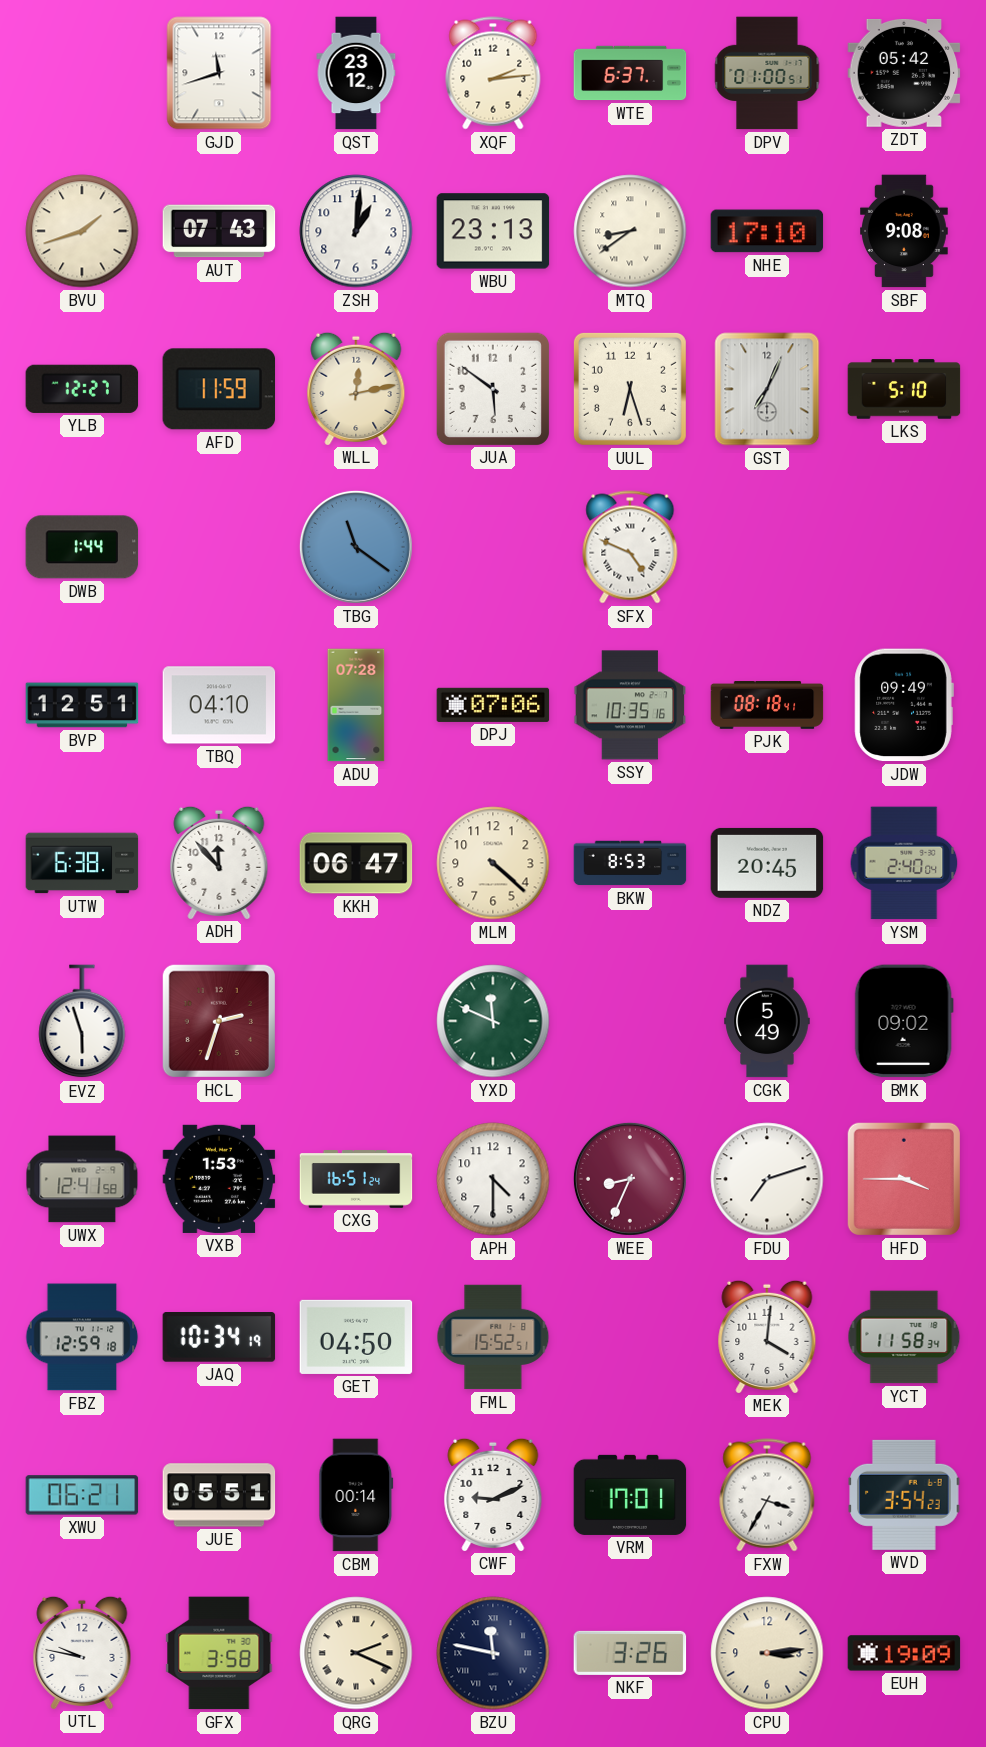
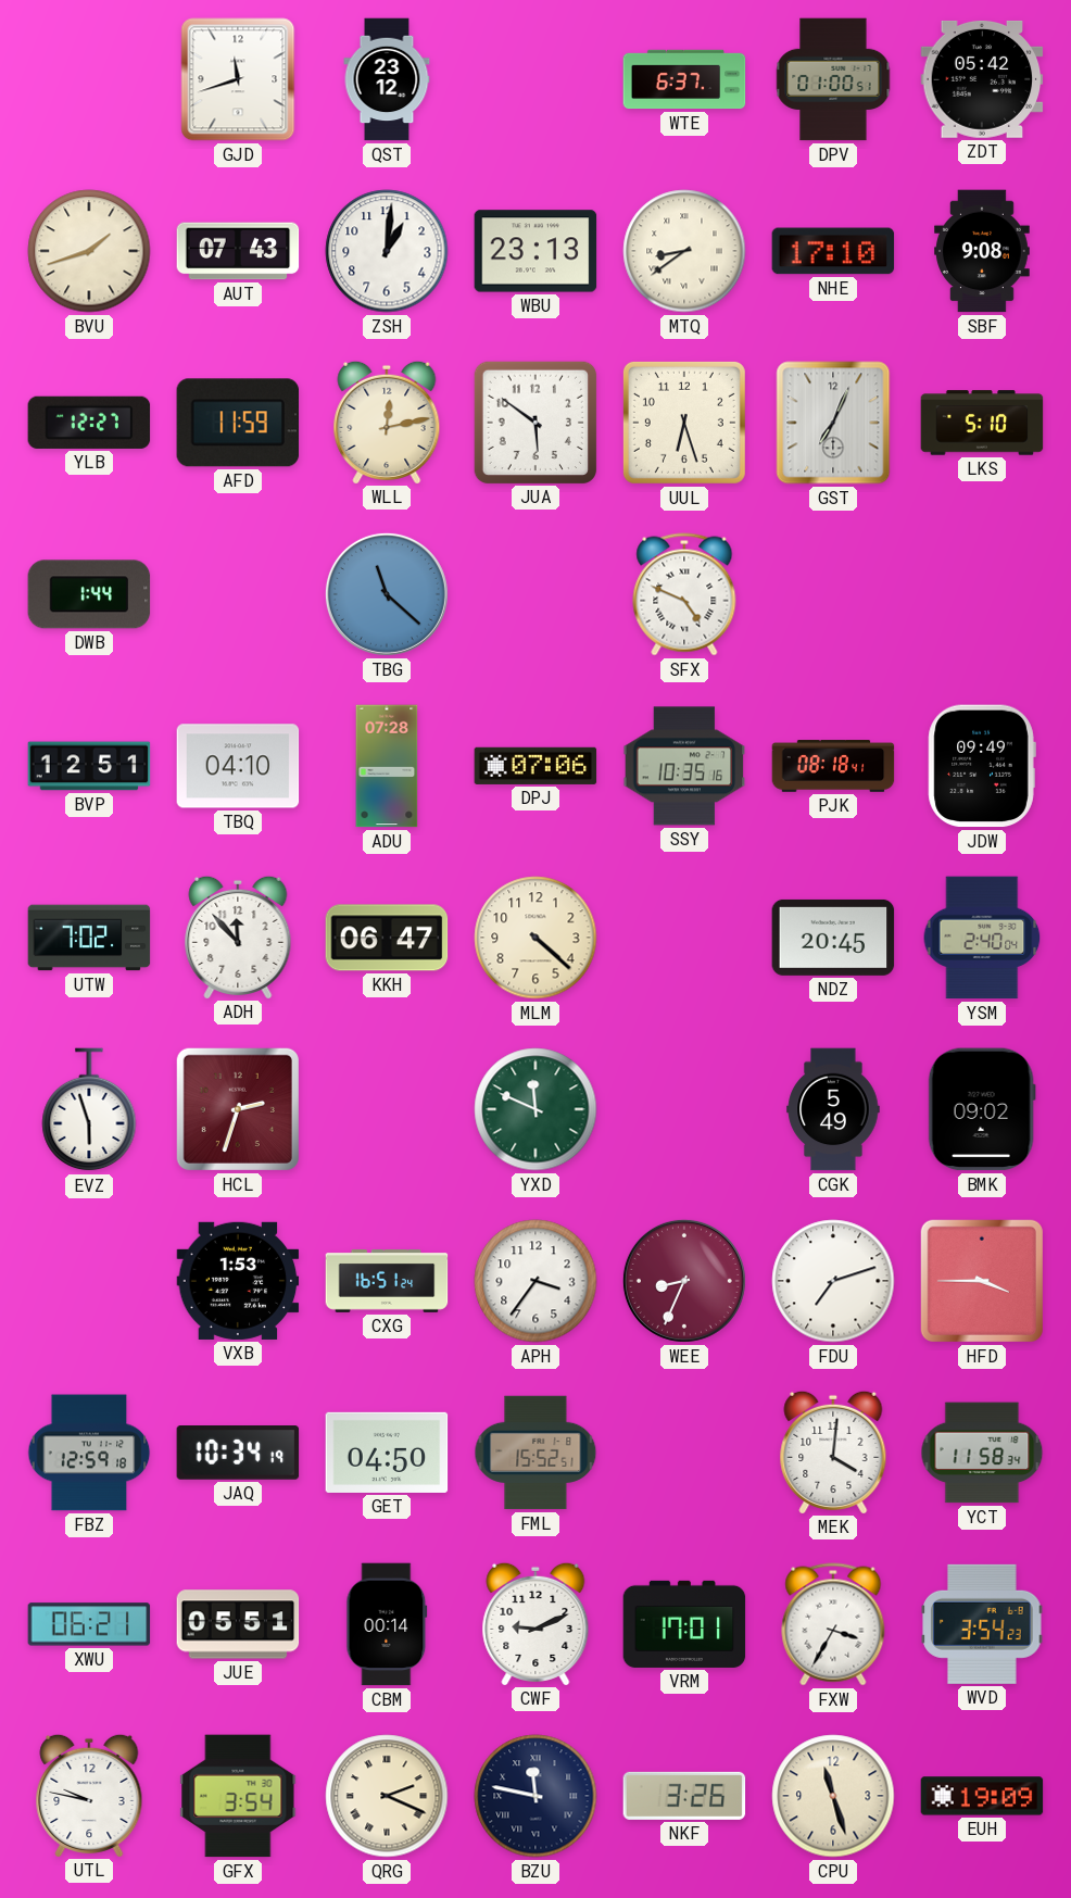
XQF: 2:14 -> none
TBG: 11:21 -> 11:22
UTW: 6:38 -> 7:02
BKW: 8:53 -> none
UWX: 12:41 -> none
APH: 4:30 -> 3:36
GFX: 3:58 -> 3:54
CPU: 3:14 -> 11:27
